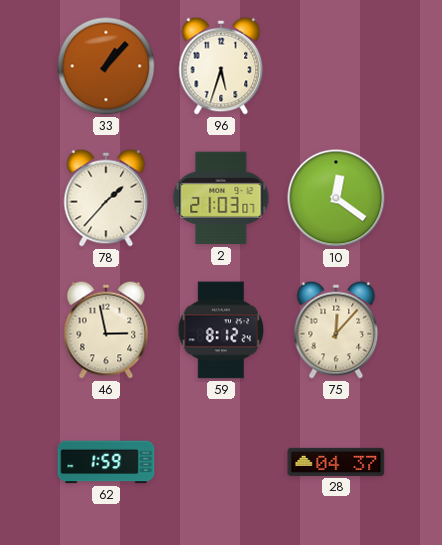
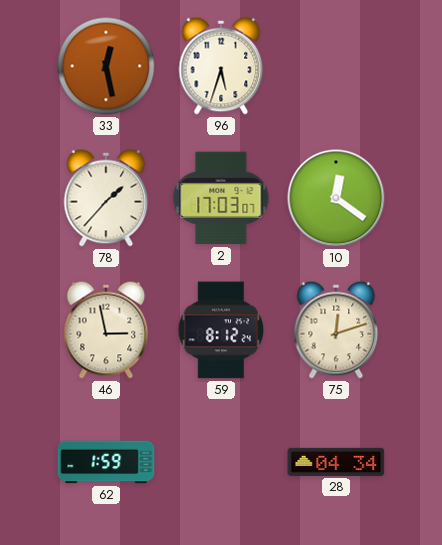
33: 1:07 -> 12:28
2: 21:03 -> 17:03
75: 12:07 -> 12:12
28: 04:37 -> 04:34
